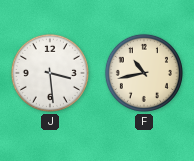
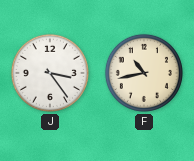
J: 3:29 -> 3:24
